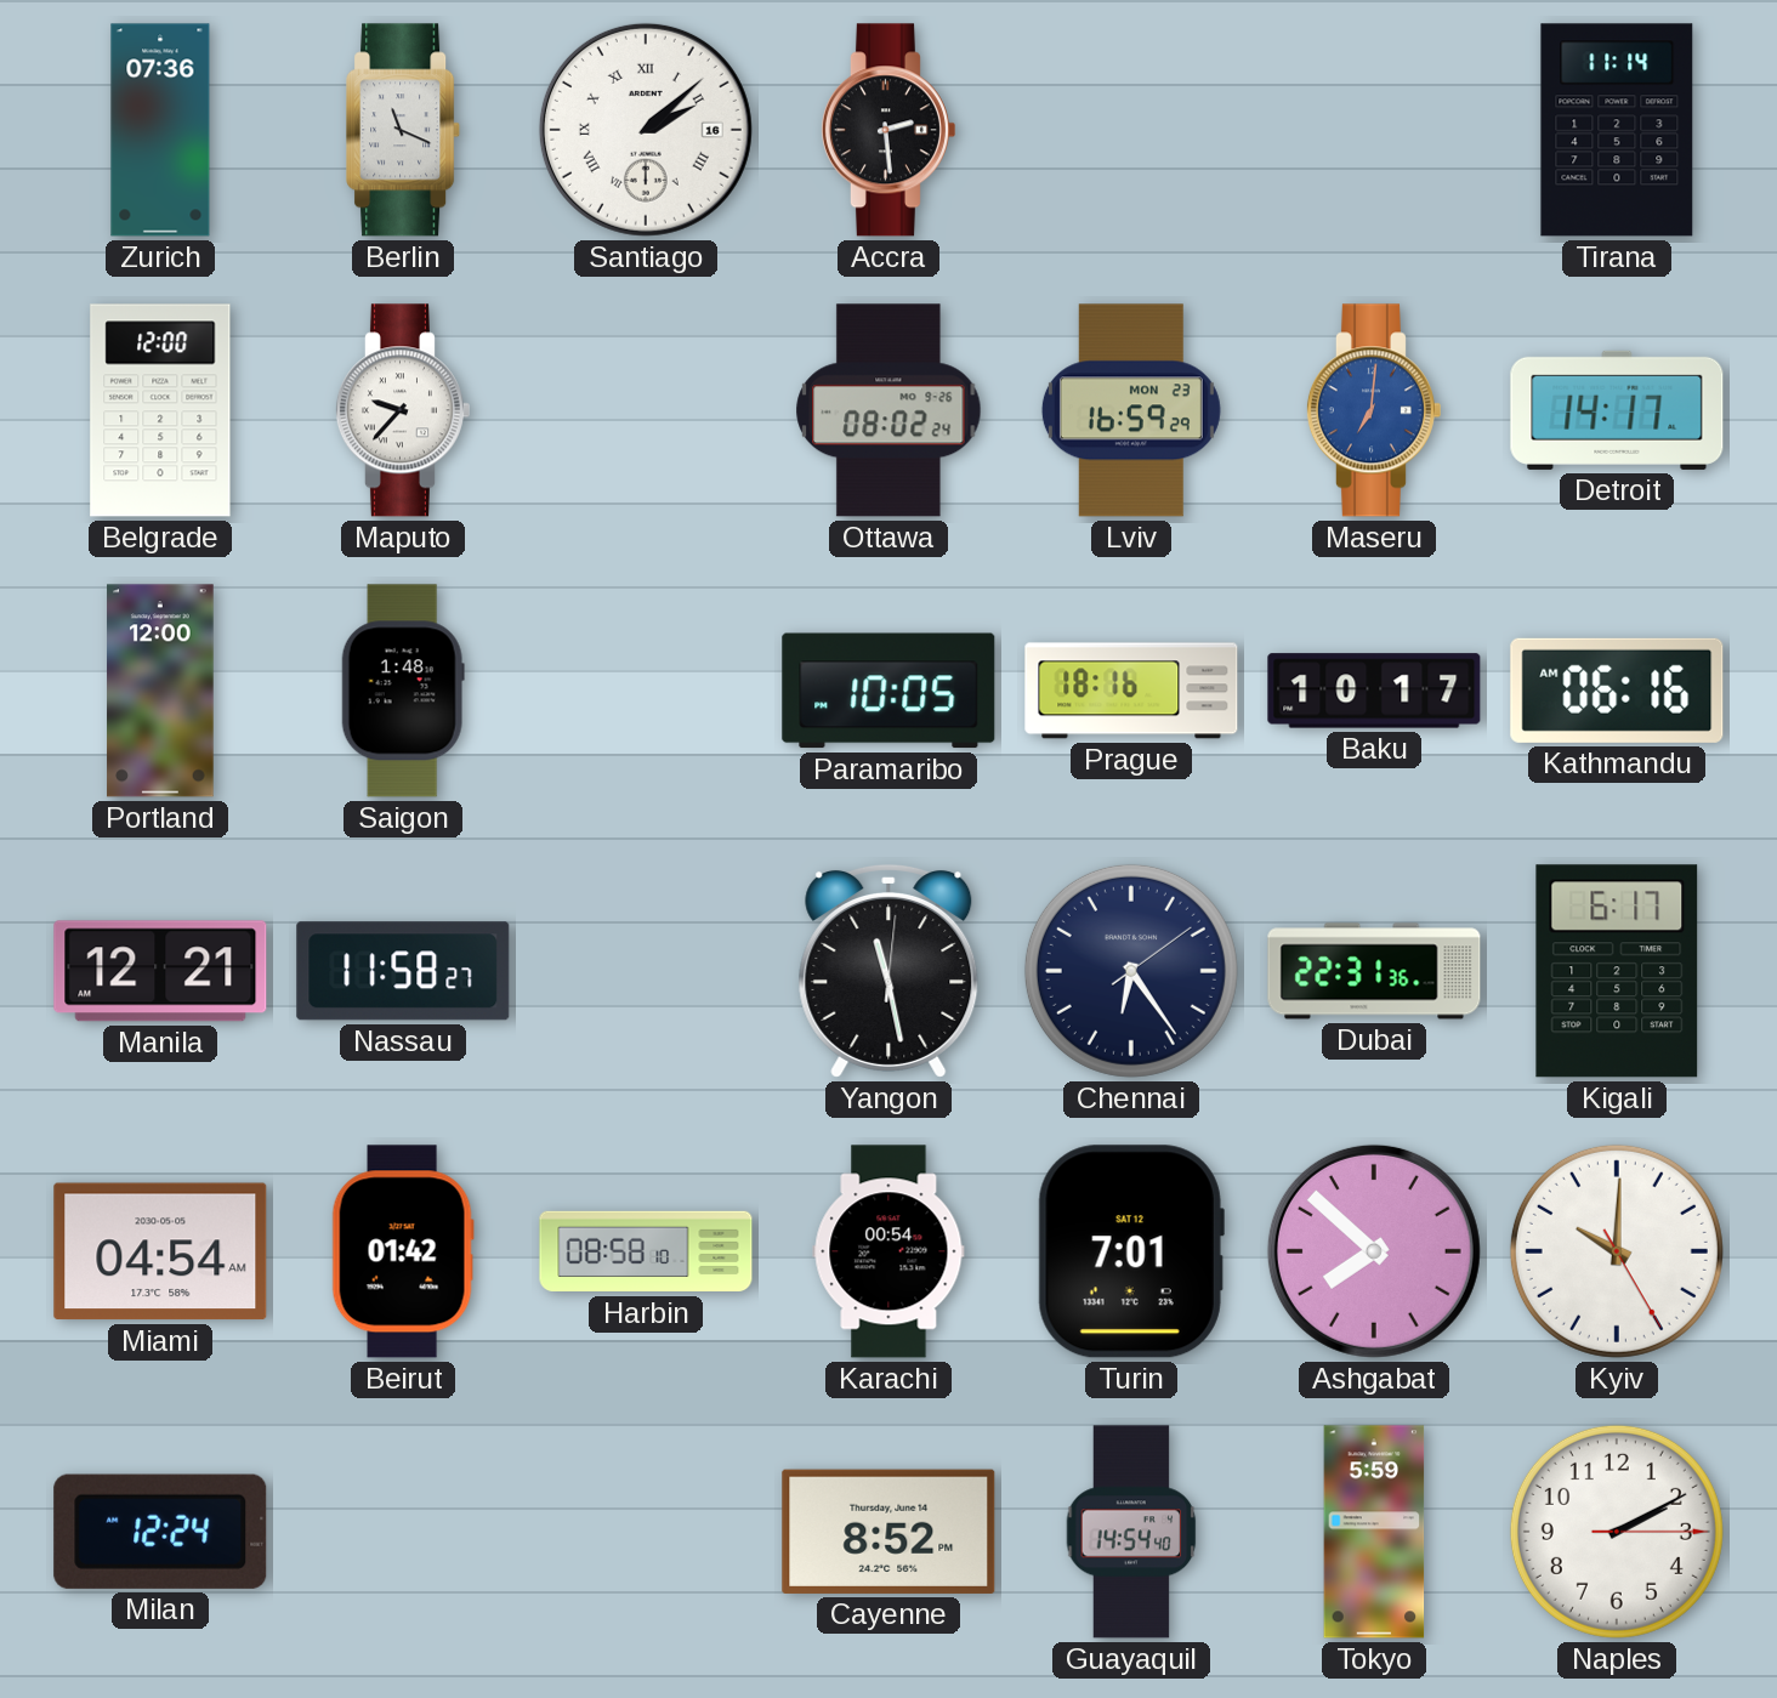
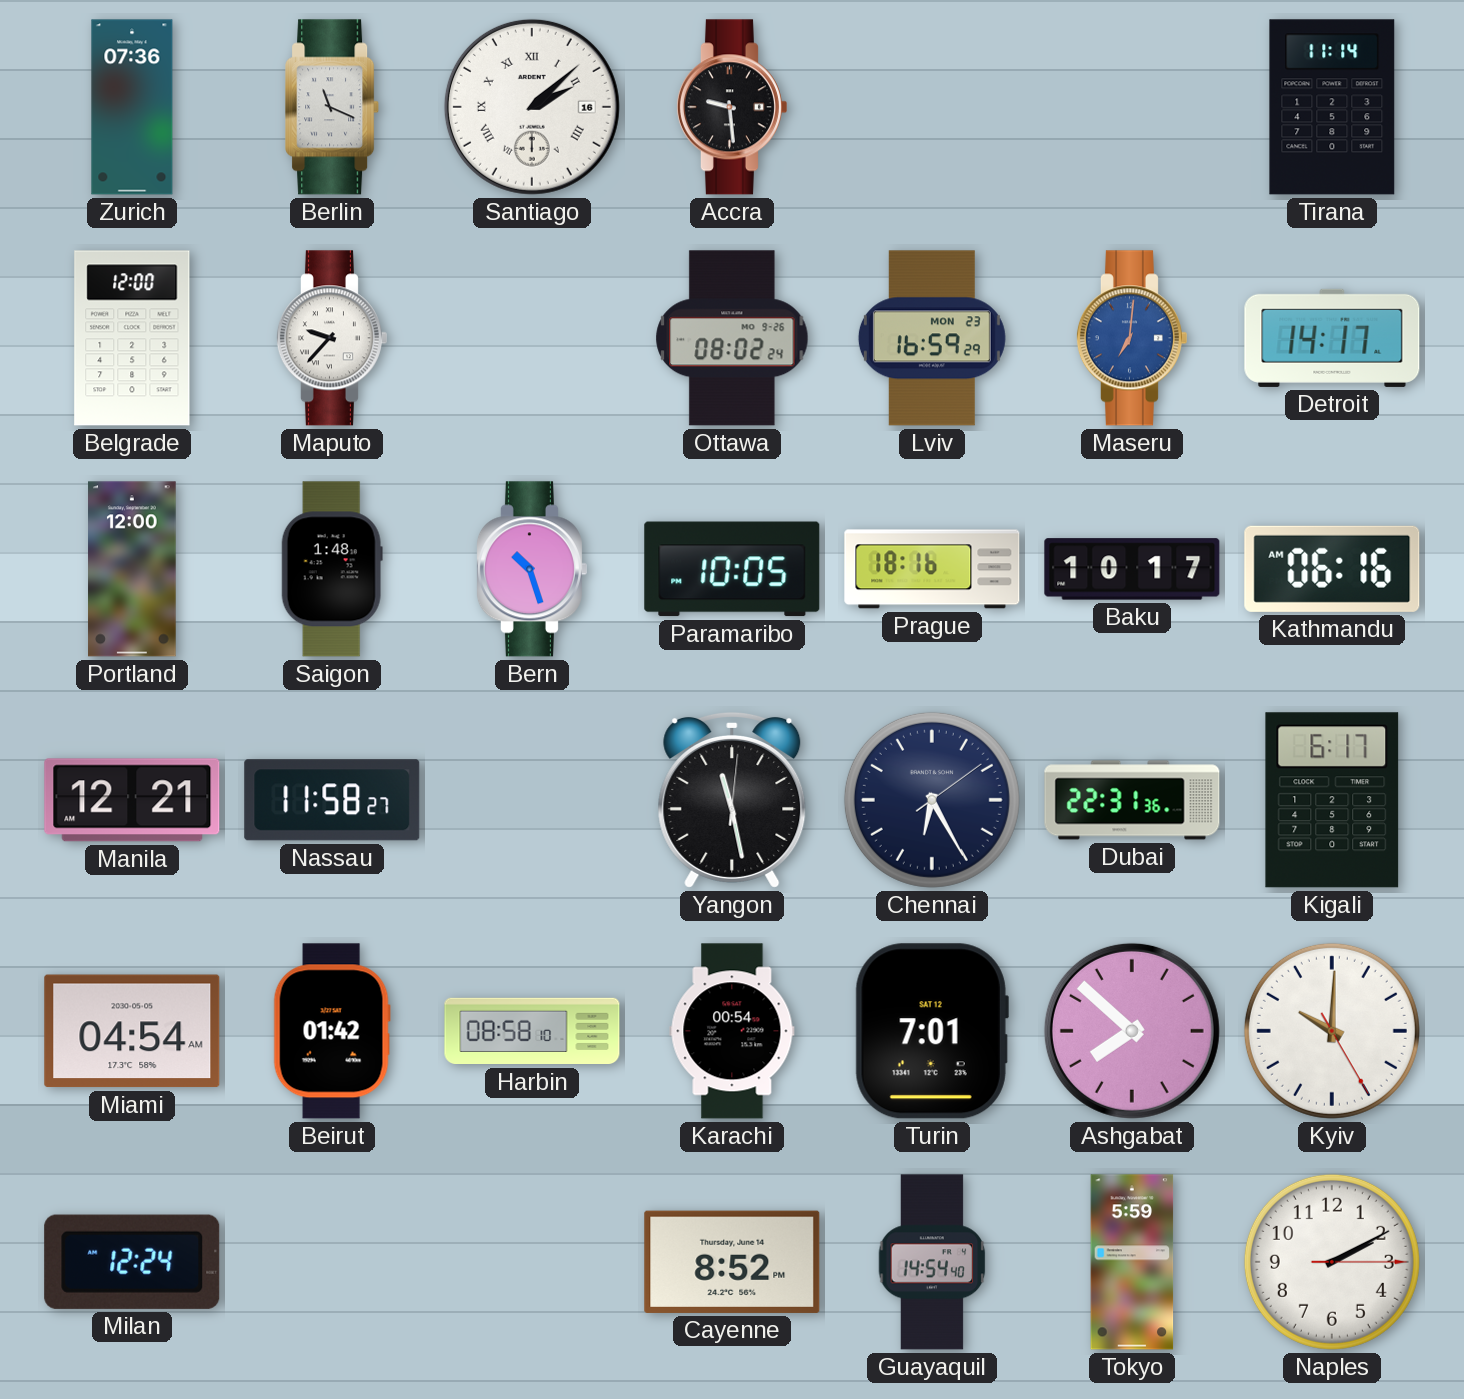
Accra: 2:29 -> 9:29
Bern: none -> 10:27
Chennai: 6:24 -> 6:25
